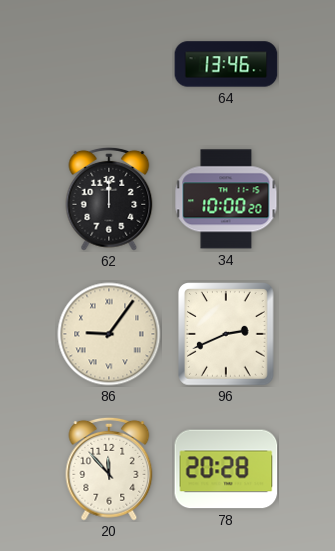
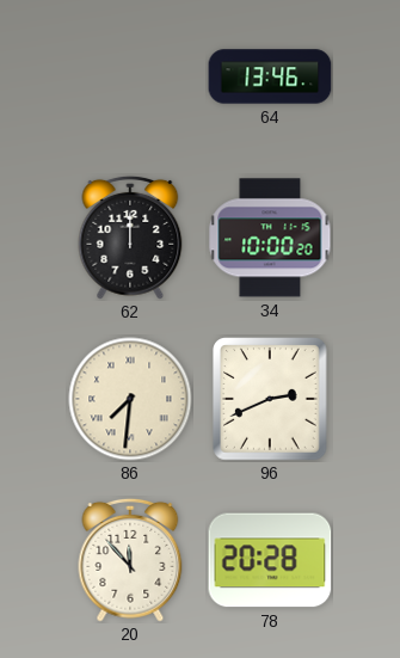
86: 9:06 -> 7:31
